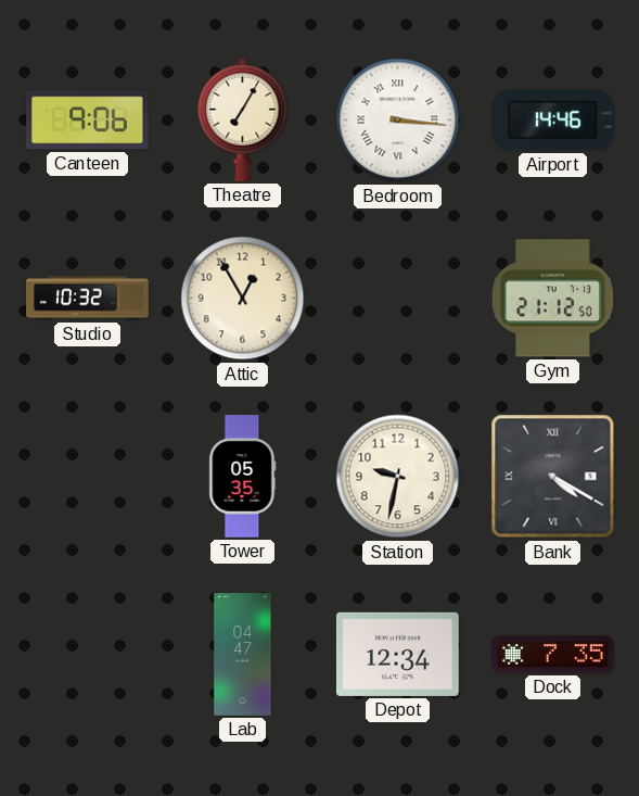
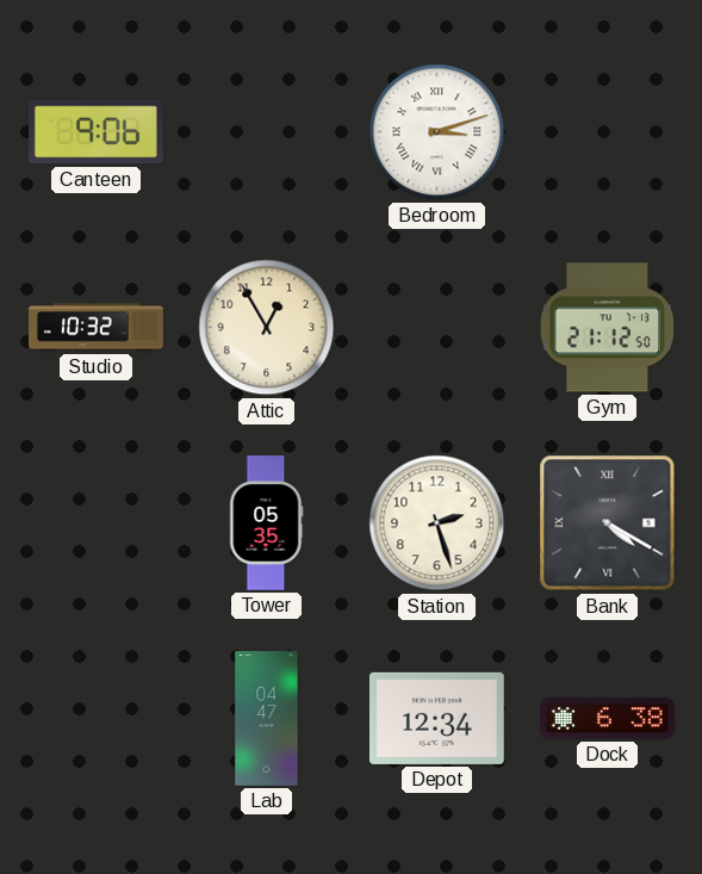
Theatre: 7:05 -> none
Bedroom: 3:16 -> 3:12
Airport: 14:46 -> none
Station: 9:32 -> 2:27
Dock: 7:35 -> 6:38
